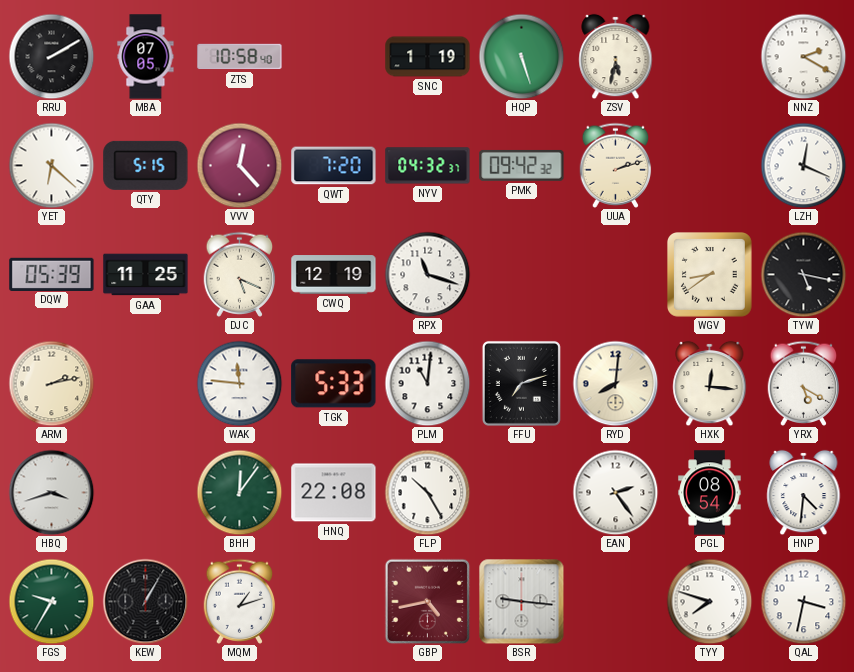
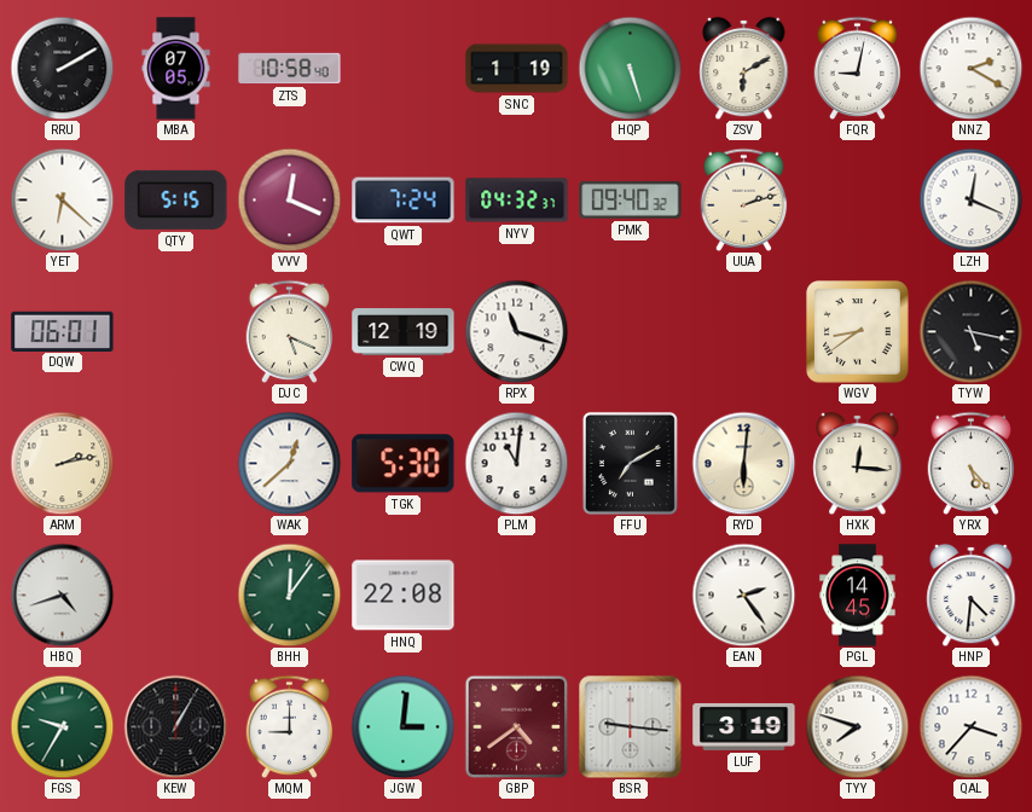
ZSV: 5:32 -> 6:10
FQR: none -> 9:02
VVV: 12:23 -> 12:19
QWT: 7:20 -> 7:24
PMK: 09:42 -> 09:40
DQW: 05:39 -> 06:01
GAA: 11:25 -> none
WAK: 11:46 -> 12:38
TGK: 5:33 -> 5:30
FFU: 7:12 -> 7:10
RYD: 8:01 -> 6:01
YRX: 5:20 -> 5:23
HBQ: 3:42 -> 4:42
FLP: 10:25 -> none
PGL: 08:54 -> 14:45
MQM: 1:12 -> 9:00
JGW: none -> 3:01
GBP: 4:43 -> 4:39
LUF: none -> 3:19
QAL: 3:32 -> 3:37
